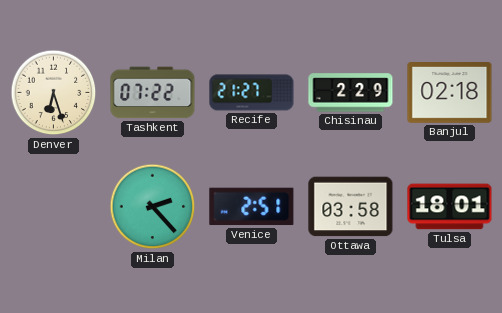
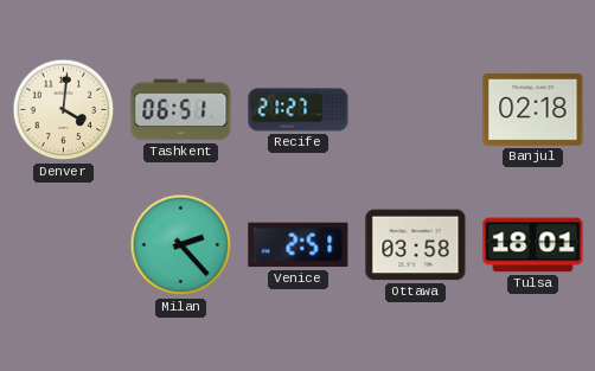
Denver: 6:27 -> 4:01
Tashkent: 07:22 -> 06:51
Chisinau: 2:29 -> none
